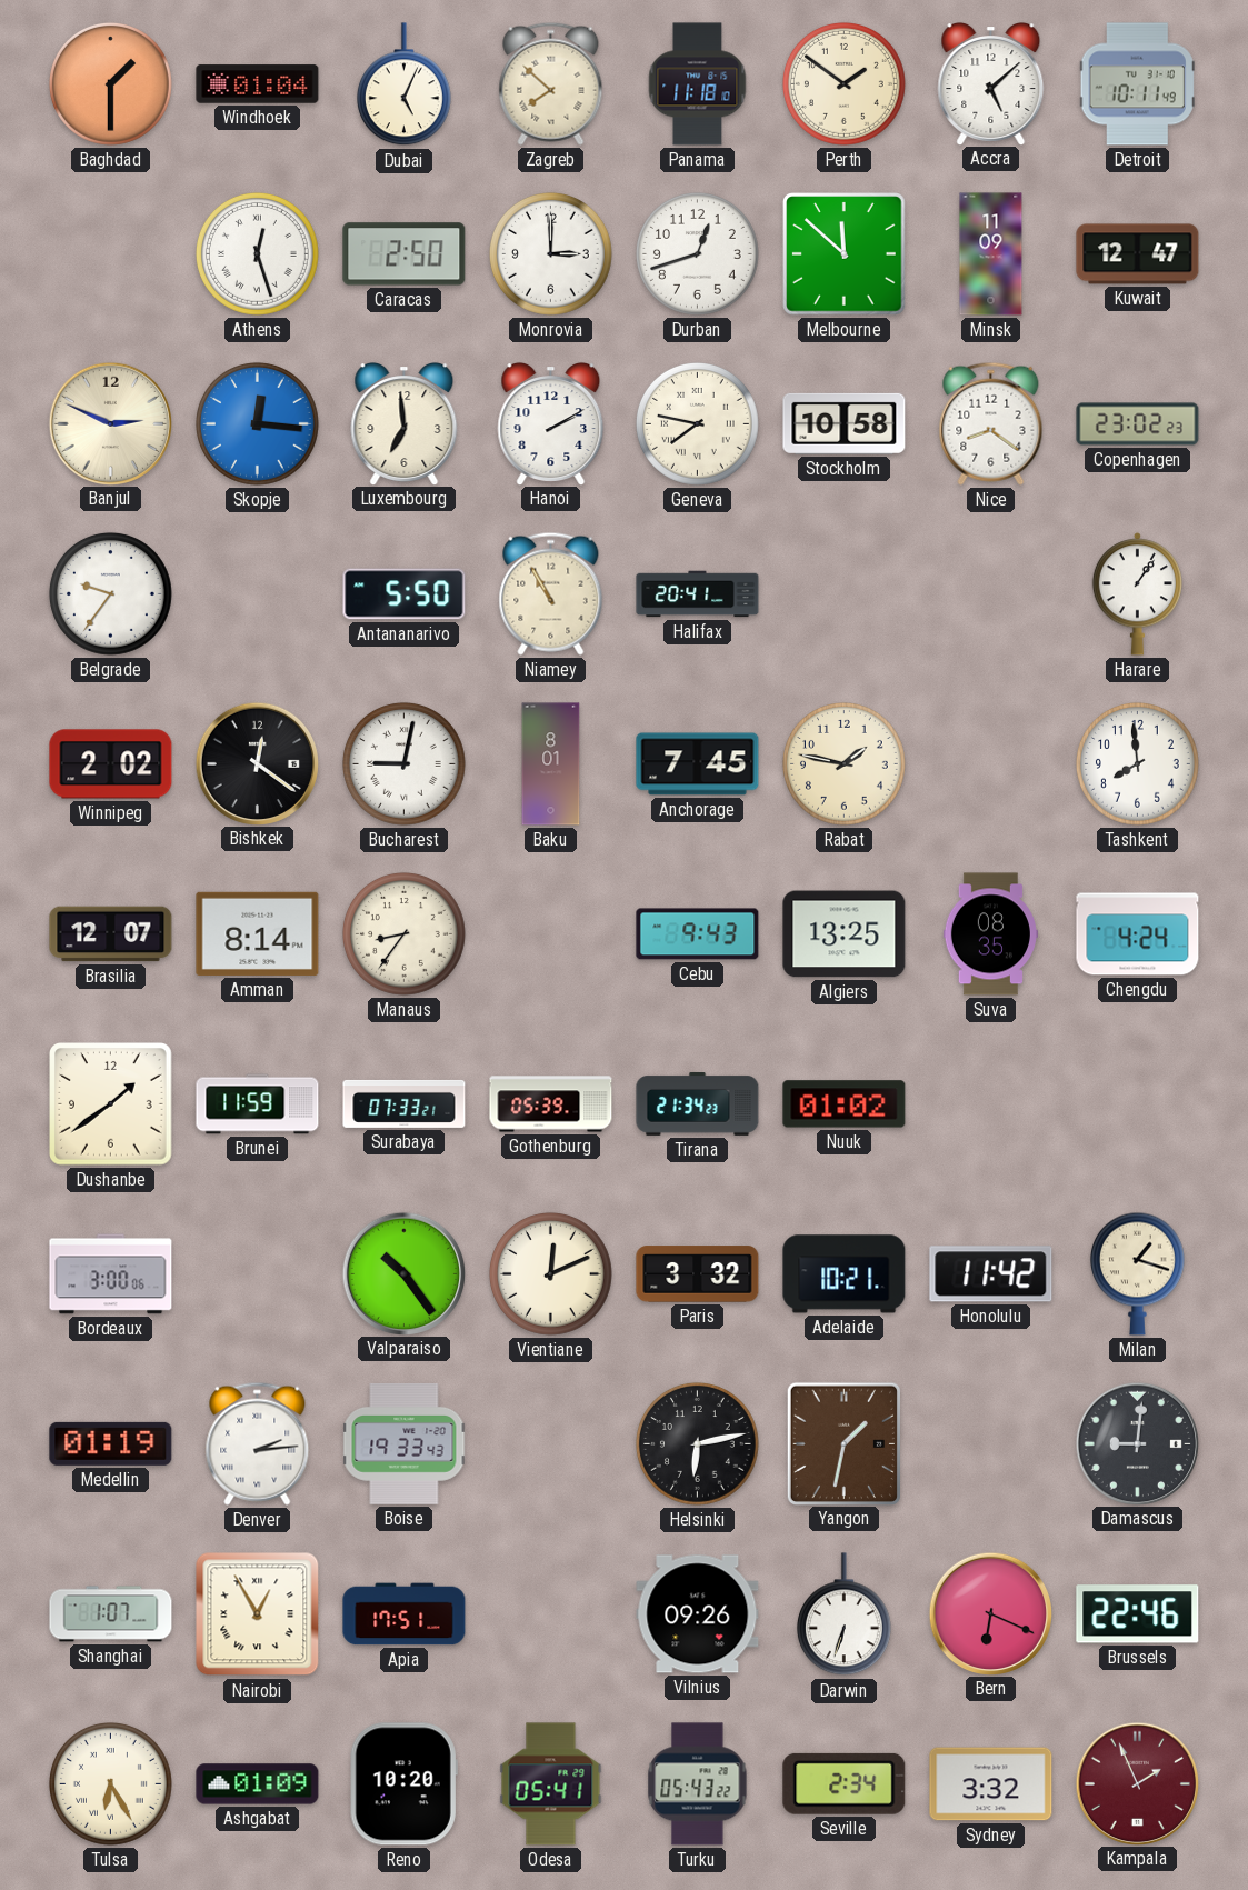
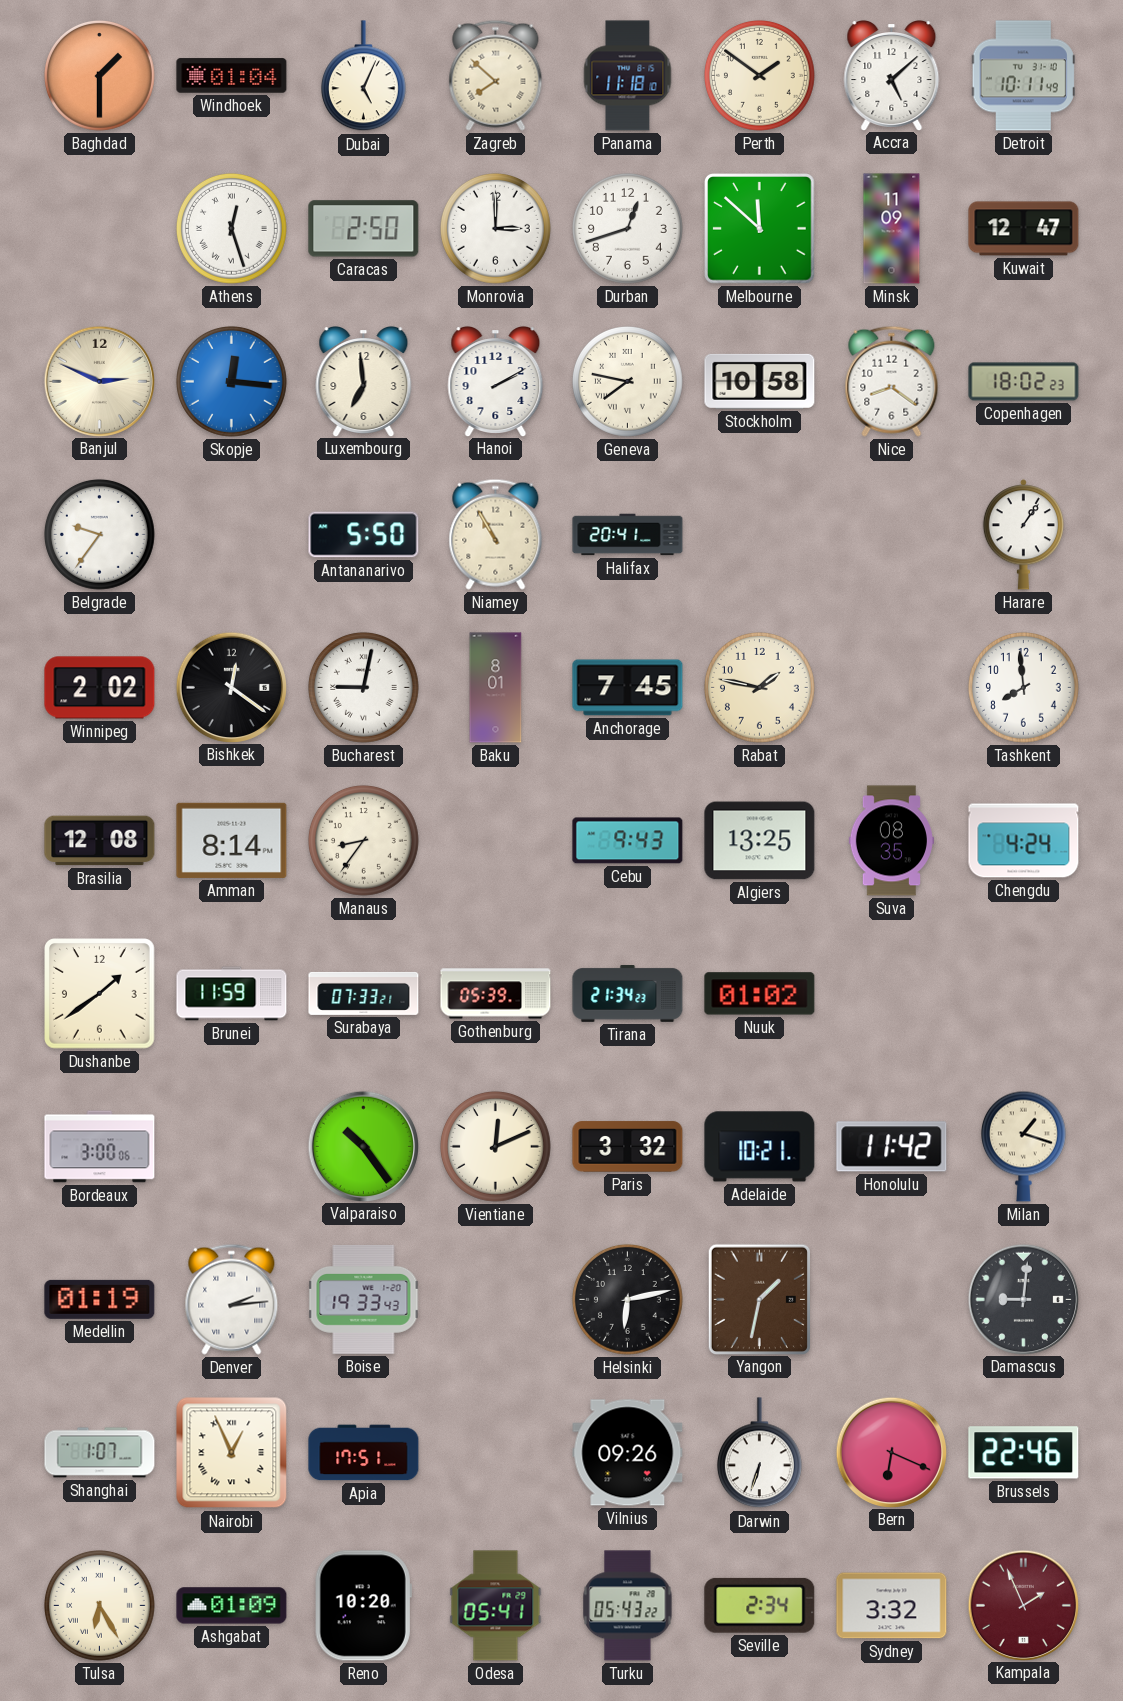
Copenhagen: 23:02 -> 18:02
Brasilia: 12:07 -> 12:08
Nairobi: 12:55 -> 12:56
